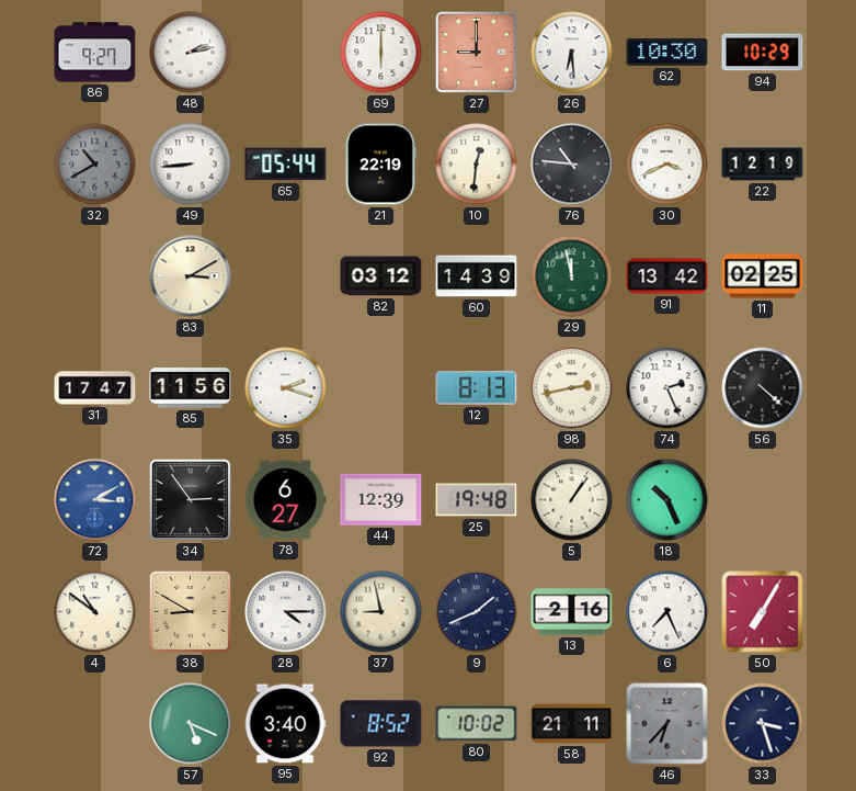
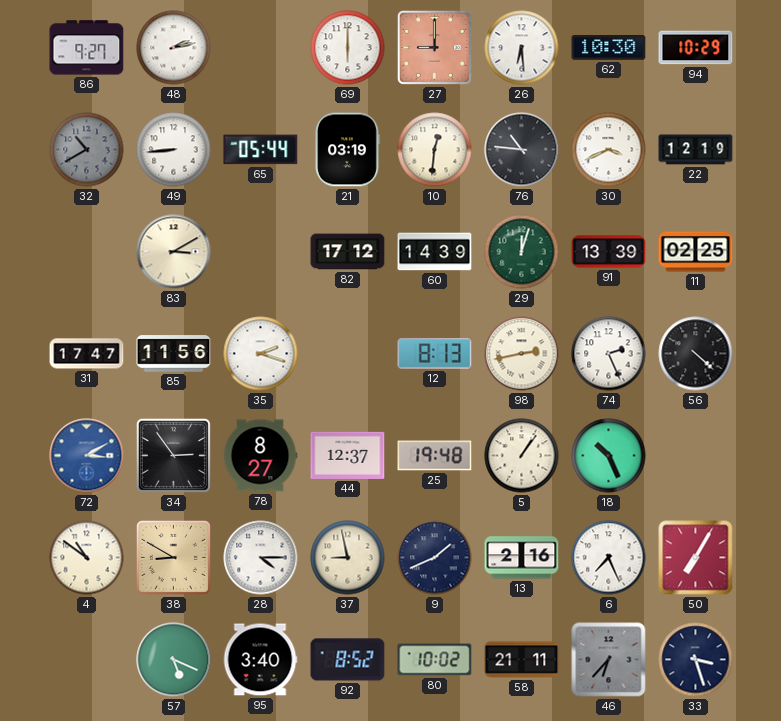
21: 22:19 -> 03:19
82: 03:12 -> 17:12
29: 11:58 -> 12:03
91: 13:42 -> 13:39
78: 6:27 -> 8:27
44: 12:39 -> 12:37
